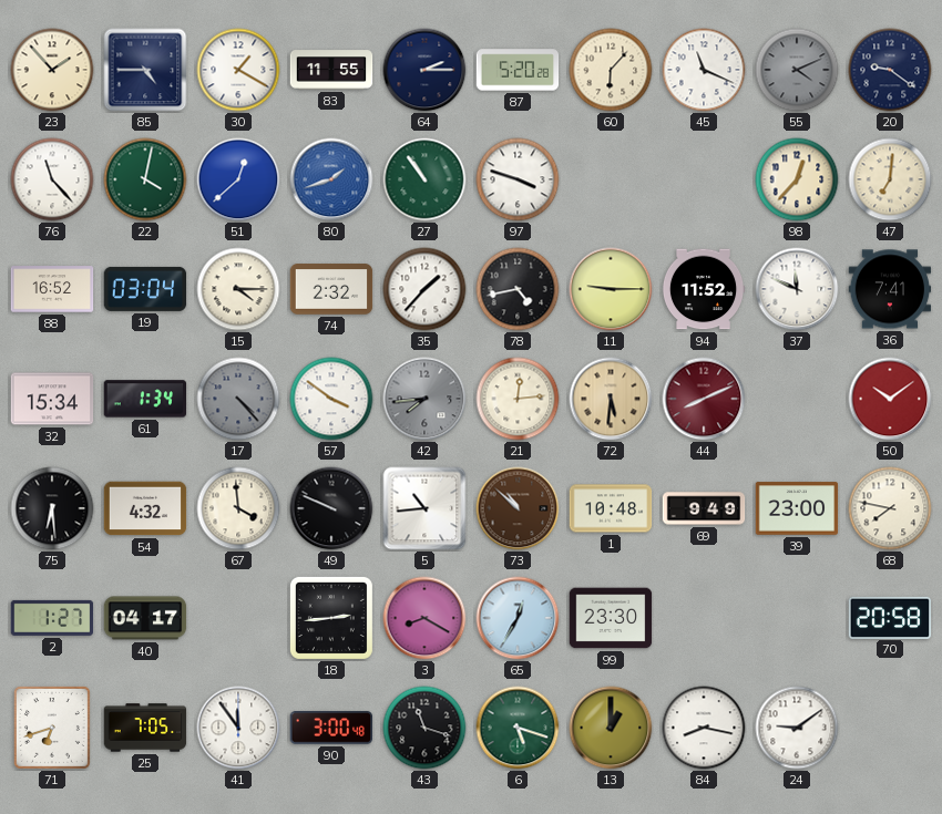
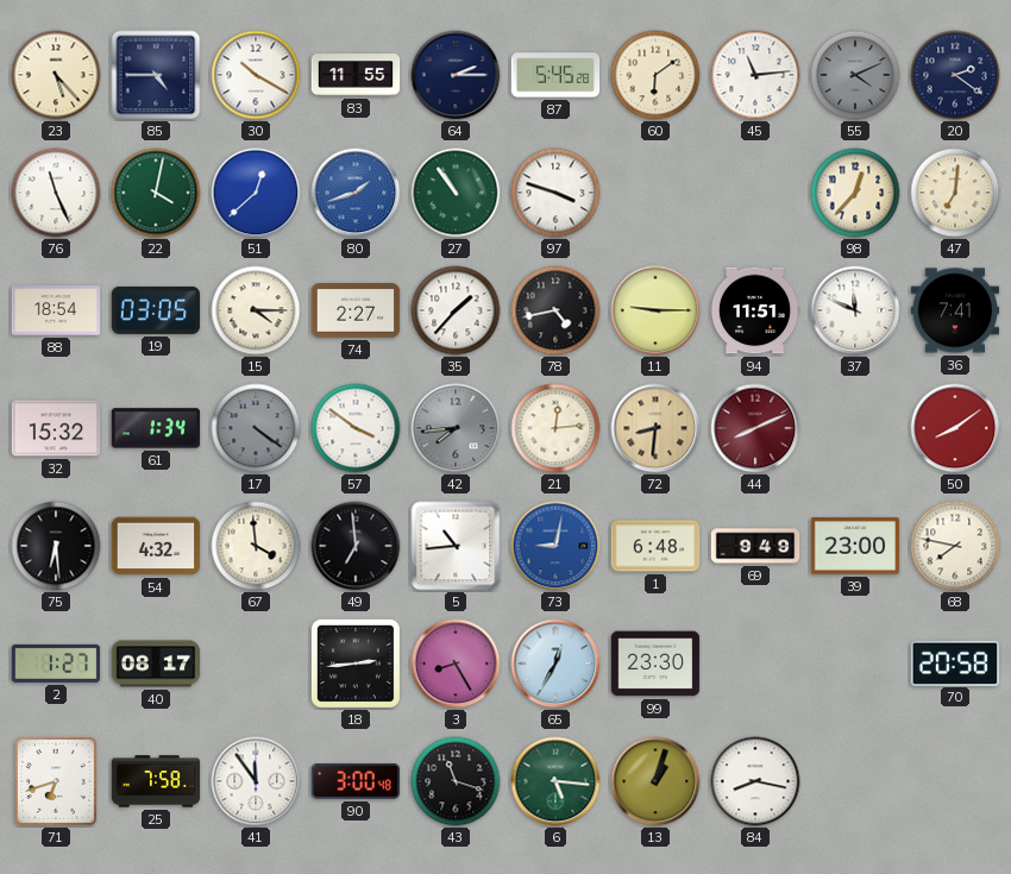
23: 1:53 -> 5:23
30: 1:20 -> 10:20
87: 5:20 -> 5:45
60: 6:07 -> 6:09
45: 11:19 -> 11:14
20: 9:21 -> 2:21
76: 11:23 -> 11:26
88: 16:52 -> 18:54
19: 03:04 -> 03:05
74: 2:32 -> 2:27
94: 11:52 -> 11:51
32: 15:34 -> 15:32
17: 4:23 -> 4:21
72: 5:31 -> 8:31
50: 10:09 -> 8:09
49: 9:49 -> 6:59
73: 10:52 -> 9:02
73 dial: brown -> blue
1: 10:48 -> 6:48
40: 04:17 -> 08:17
3: 8:20 -> 8:25
25: 7:05 -> 7:58
6: 5:18 -> 5:16
13: 1:00 -> 1:03
24: 9:09 -> none
